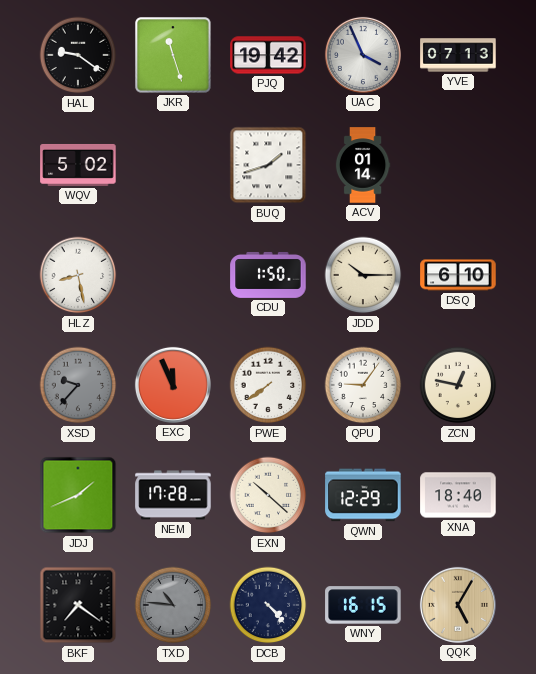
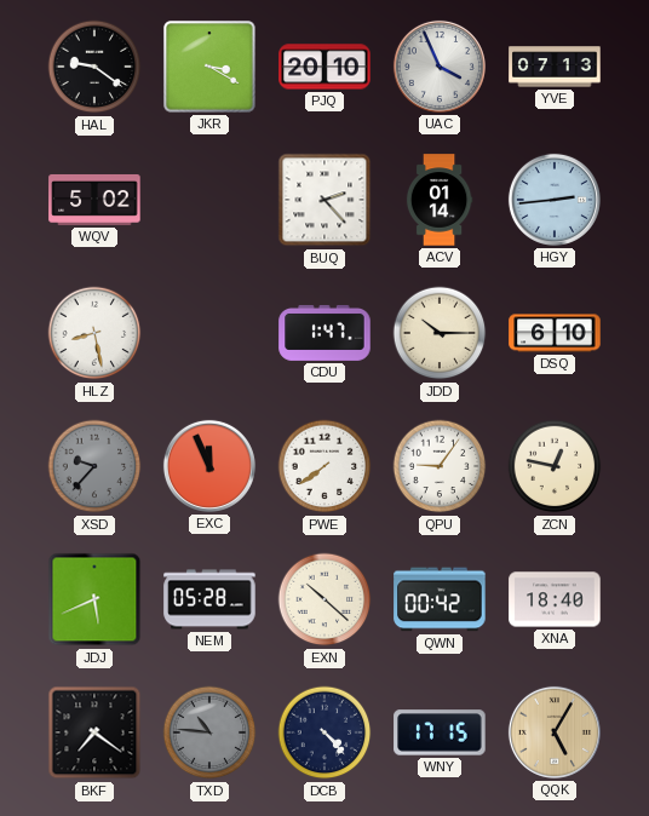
JKR: 11:27 -> 3:20
PJQ: 19:42 -> 20:10
BUQ: 1:42 -> 2:23
HGY: none -> 2:44
CDU: 1:50 -> 1:47
JDJ: 1:41 -> 5:41
NEM: 17:28 -> 05:28
QWN: 12:29 -> 00:42
WNY: 16:15 -> 17:15
